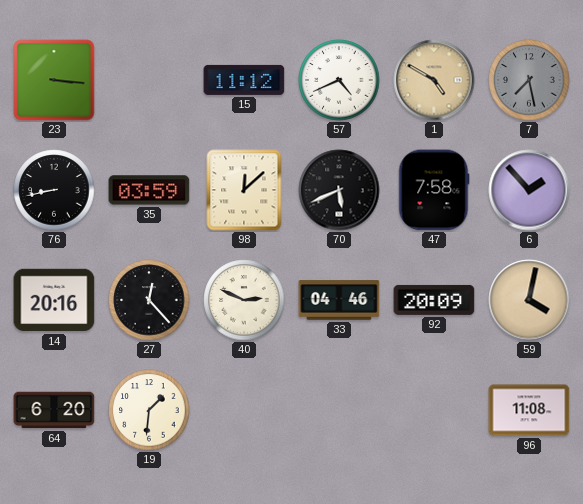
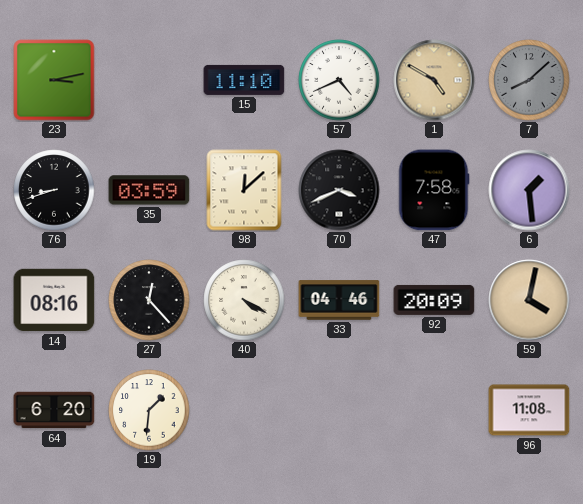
23: 3:16 -> 3:13
15: 11:12 -> 11:10
7: 7:28 -> 8:08
76: 8:43 -> 8:42
70: 5:41 -> 3:41
6: 1:53 -> 1:29
14: 20:16 -> 08:16
40: 2:49 -> 4:20
